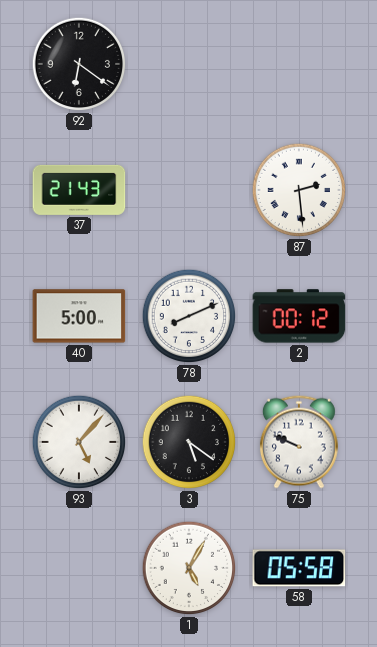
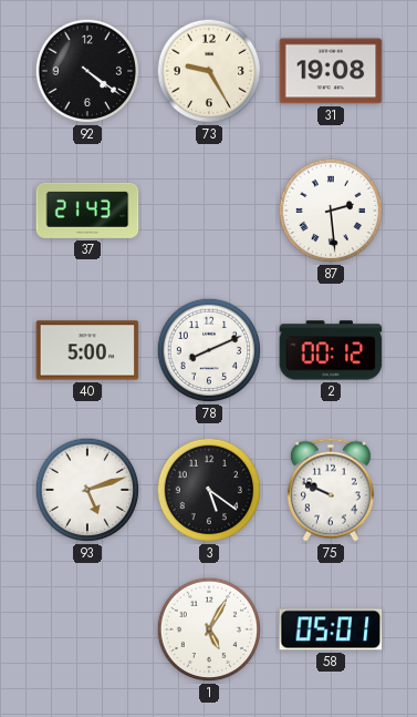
92: 6:21 -> 4:21
73: none -> 9:25
31: none -> 19:08
93: 5:07 -> 5:12
58: 05:58 -> 05:01
